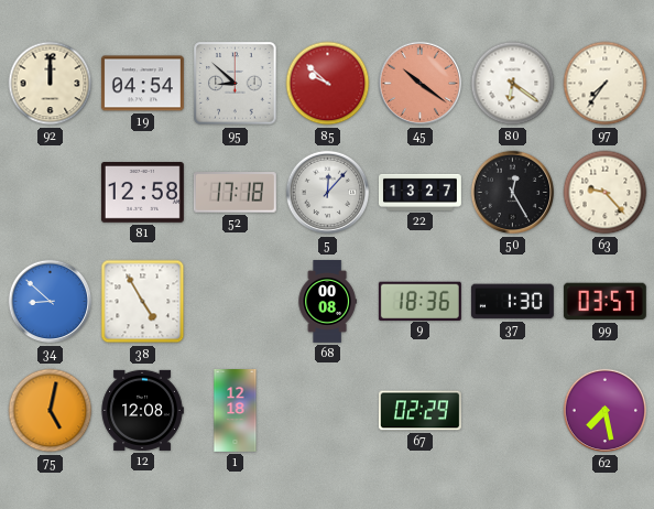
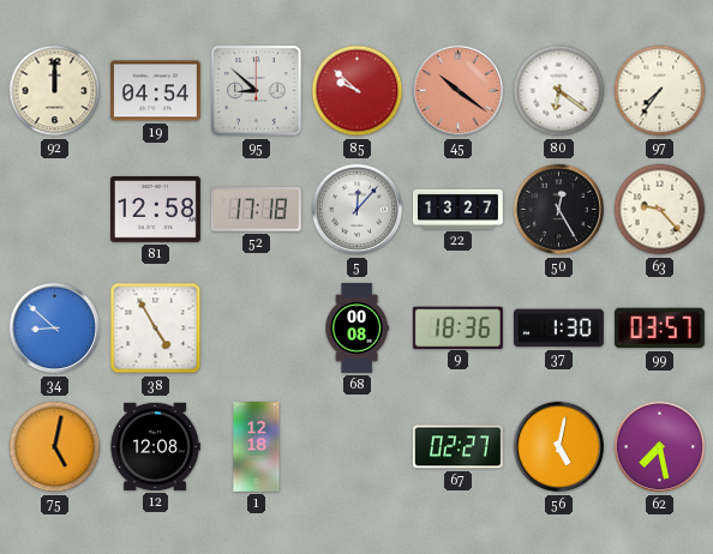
67: 02:29 -> 02:27
56: none -> 5:02
